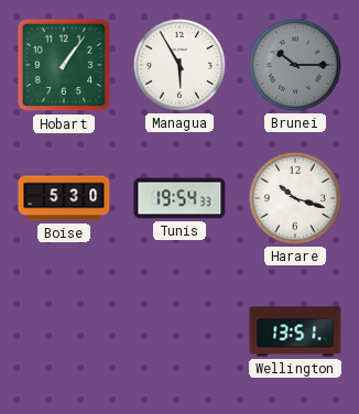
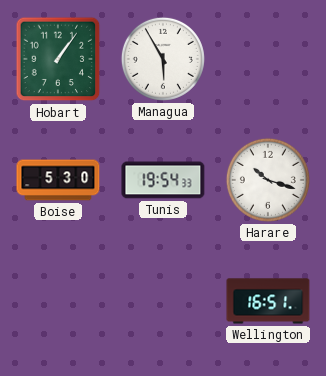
Brunei: 10:15 -> none
Wellington: 13:51 -> 16:51
